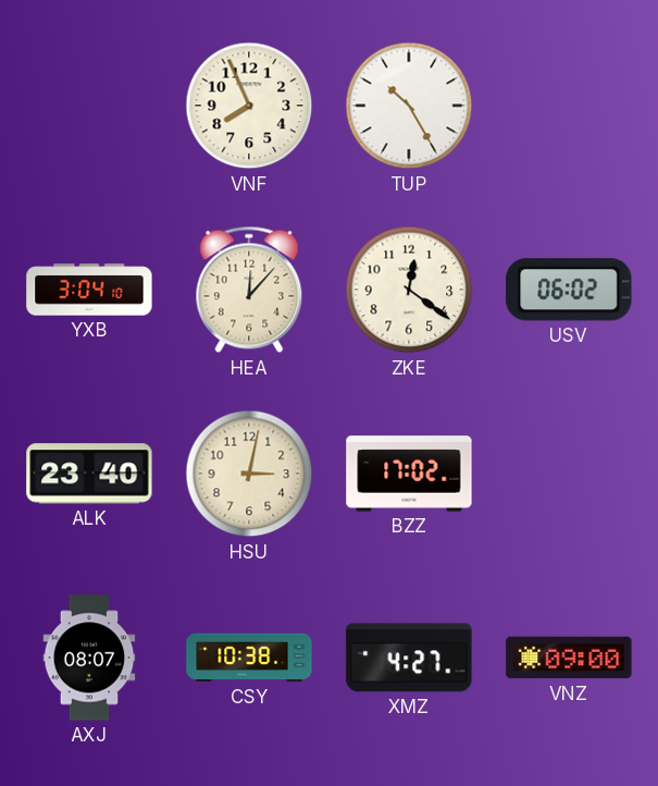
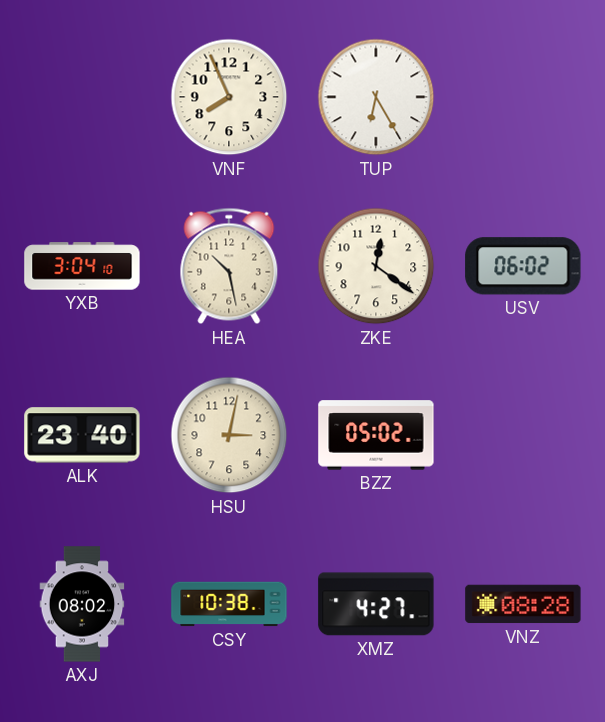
TUP: 10:25 -> 6:25
HEA: 12:07 -> 10:28
BZZ: 17:02 -> 05:02
AXJ: 08:07 -> 08:02
VNZ: 09:00 -> 08:28
